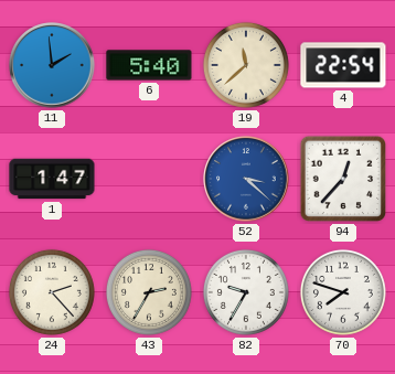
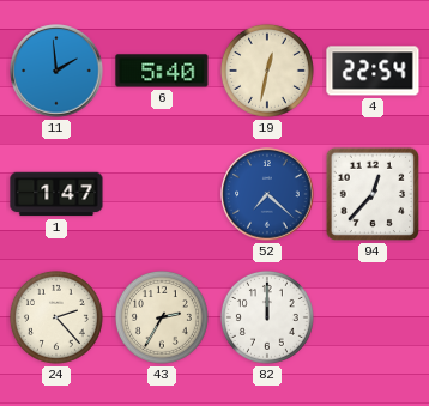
19: 11:38 -> 12:32
52: 3:22 -> 7:22
82: 9:35 -> 12:00
70: 7:48 -> none
